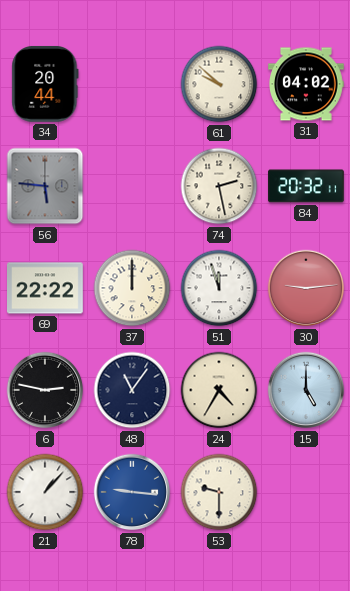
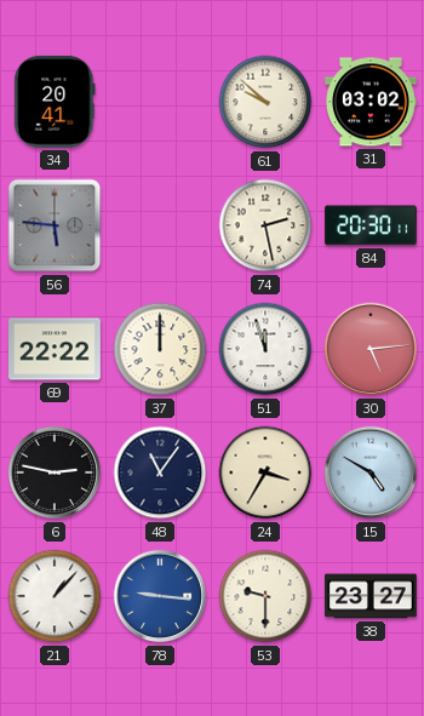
34: 20:44 -> 20:41
31: 04:02 -> 03:02
84: 20:32 -> 20:30
30: 9:14 -> 5:14
24: 4:35 -> 3:35
15: 5:00 -> 4:50
38: none -> 23:27
